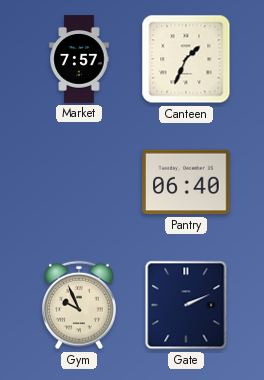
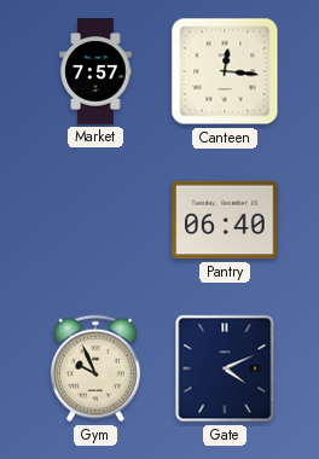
Canteen: 1:34 -> 12:16
Gate: 2:11 -> 4:11
